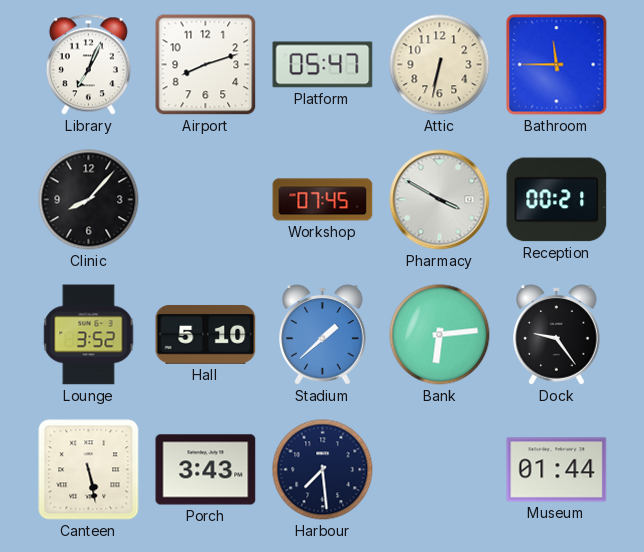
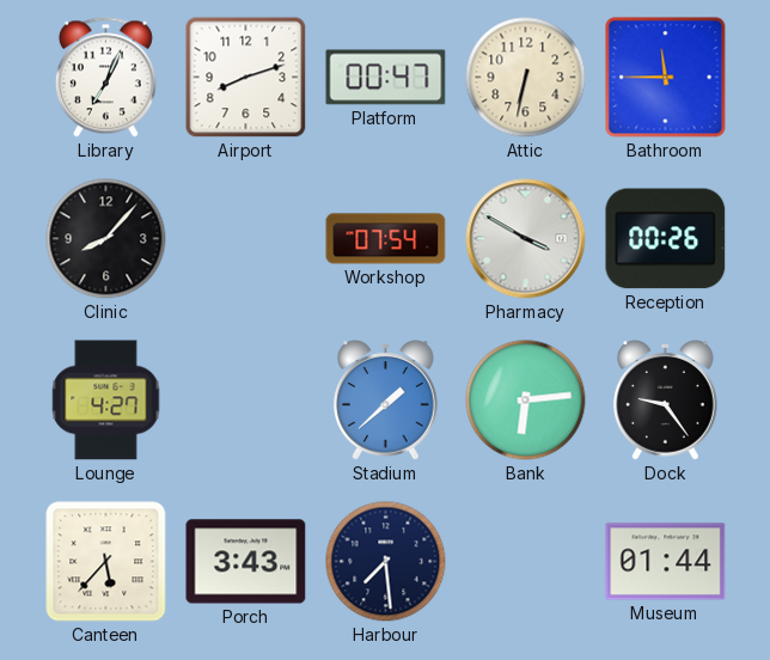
Platform: 05:47 -> 00:47
Workshop: 07:45 -> 07:54
Reception: 00:21 -> 00:26
Lounge: 3:52 -> 4:27
Hall: 5:10 -> none
Canteen: 5:28 -> 5:37
